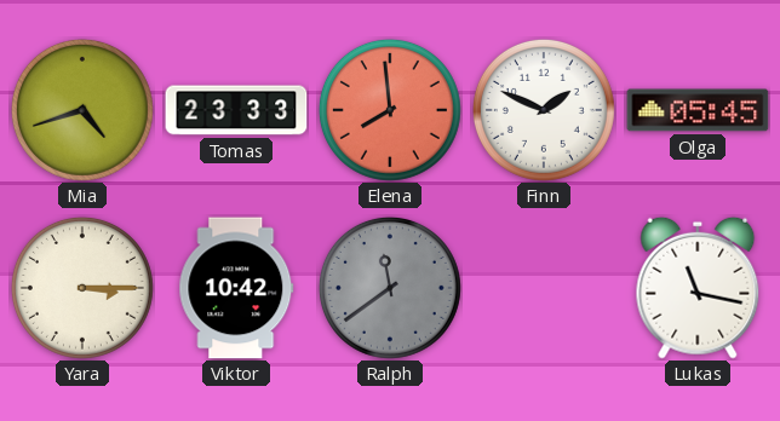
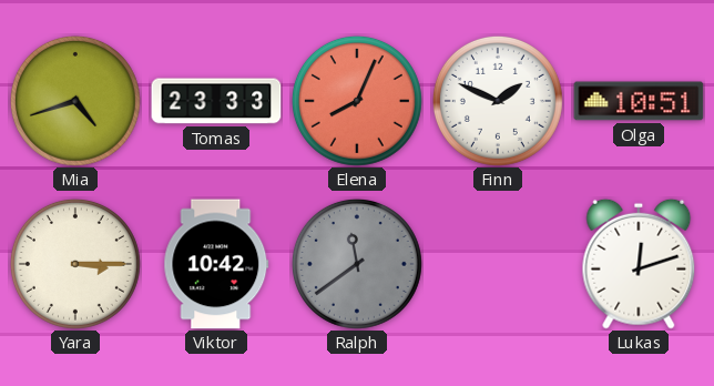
Elena: 7:59 -> 8:04
Olga: 05:45 -> 10:51
Lukas: 11:17 -> 12:12
